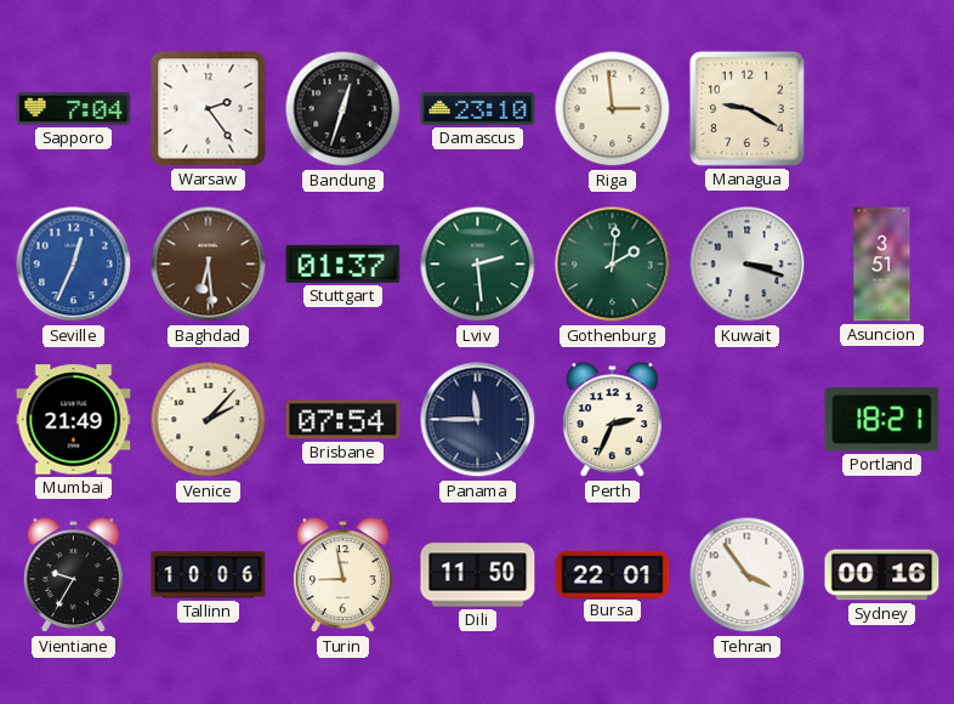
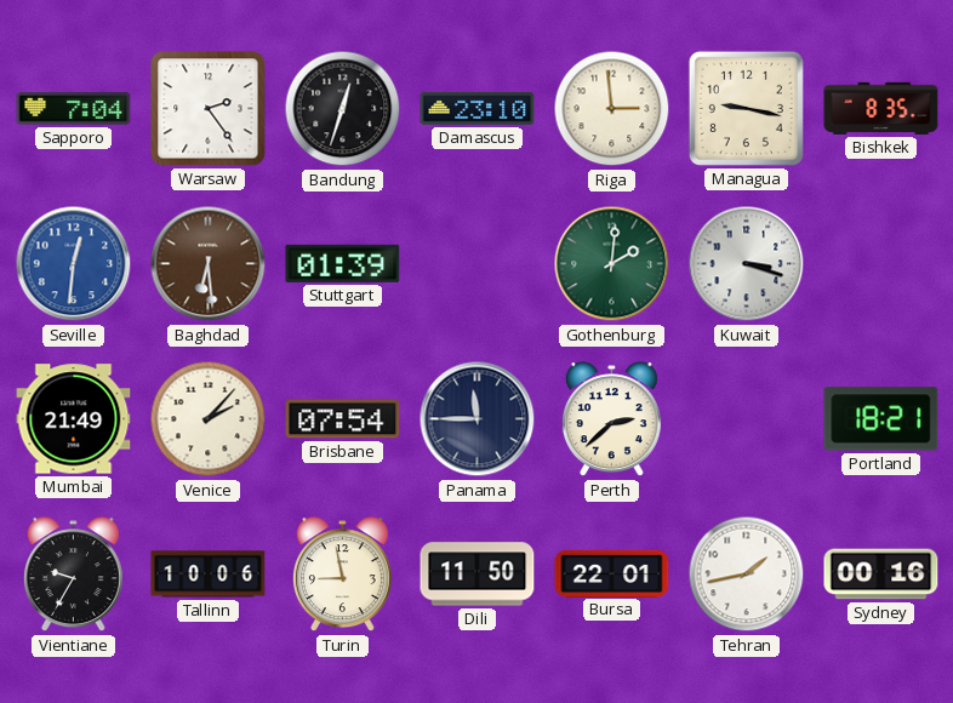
Managua: 9:20 -> 9:17
Bishkek: none -> 8:35
Seville: 12:34 -> 12:31
Stuttgart: 01:37 -> 01:39
Lviv: 2:29 -> none
Asuncion: 3:51 -> none
Perth: 2:34 -> 2:38
Tehran: 3:54 -> 1:43
